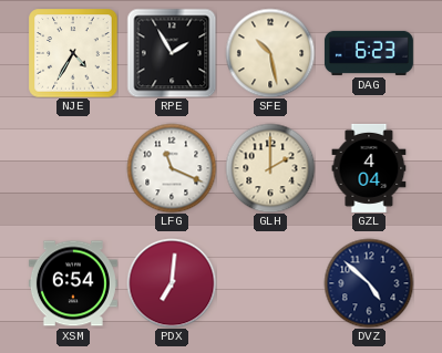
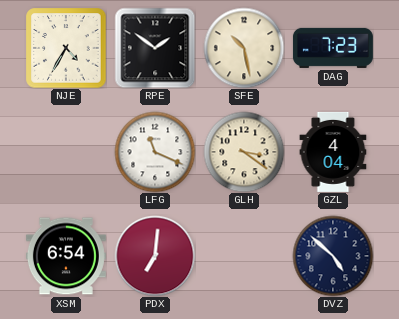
RPE: 1:55 -> 1:51
DAG: 6:23 -> 7:23
GLH: 2:00 -> 3:21
